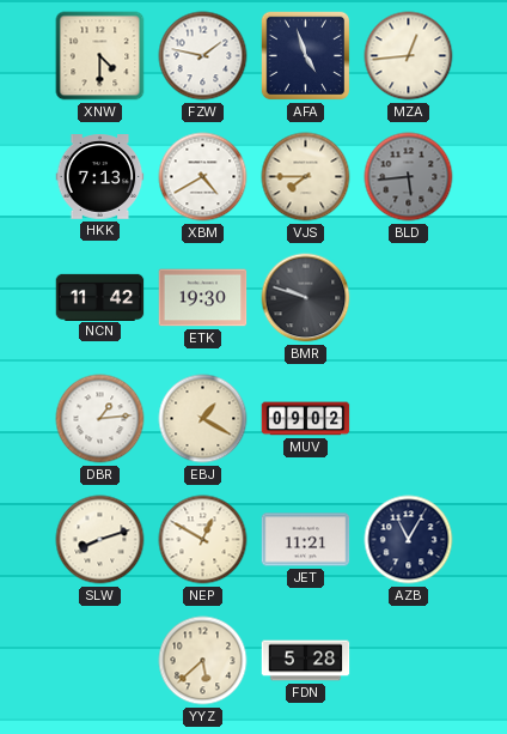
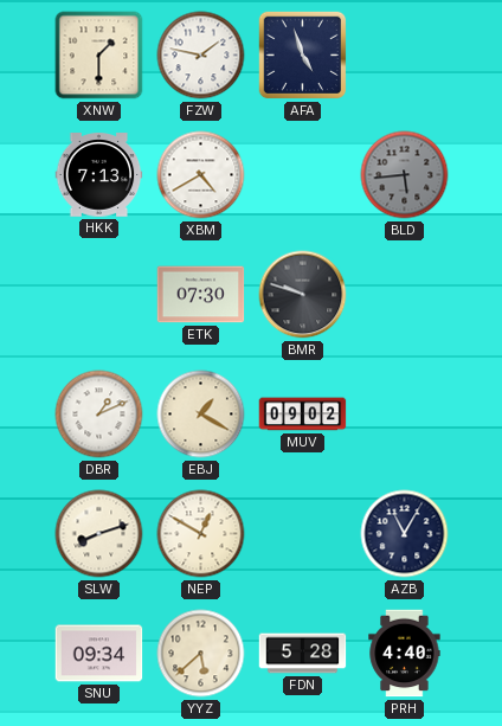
XNW: 4:30 -> 1:30
MZA: 12:44 -> none
VJS: 7:45 -> none
NCN: 11:42 -> none
ETK: 19:30 -> 07:30
DBR: 1:14 -> 1:11
JET: 11:21 -> none
SNU: none -> 09:34
PRH: none -> 4:40
